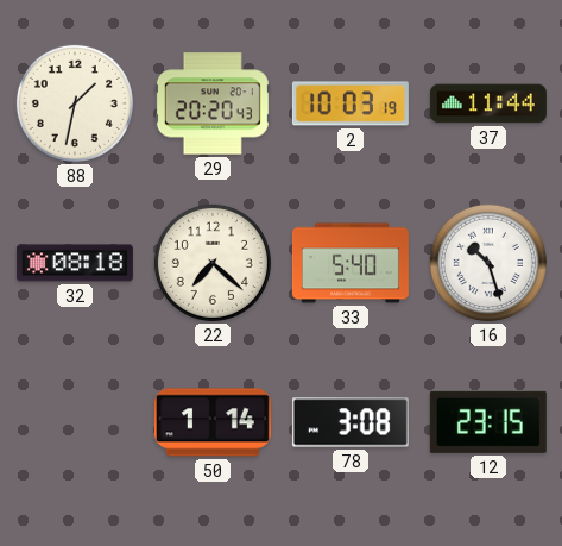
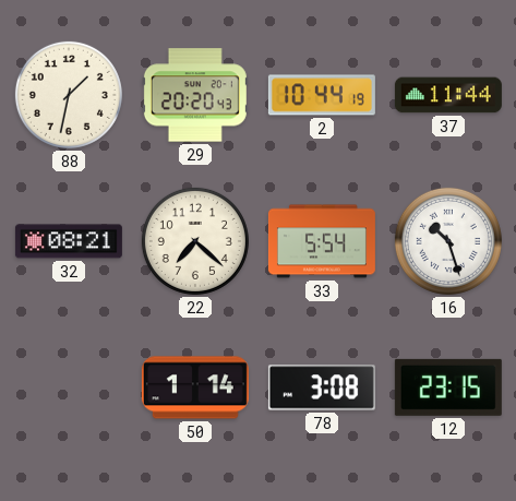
2: 10:03 -> 10:44
32: 08:18 -> 08:21
33: 5:40 -> 5:54
